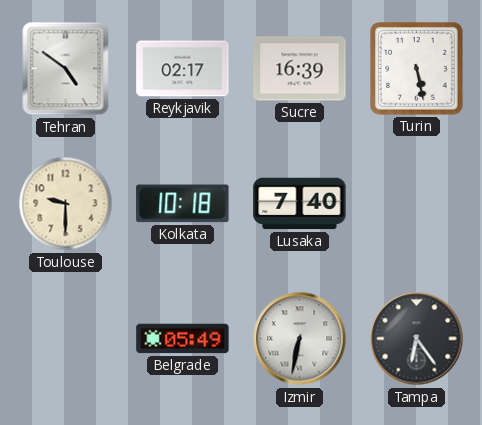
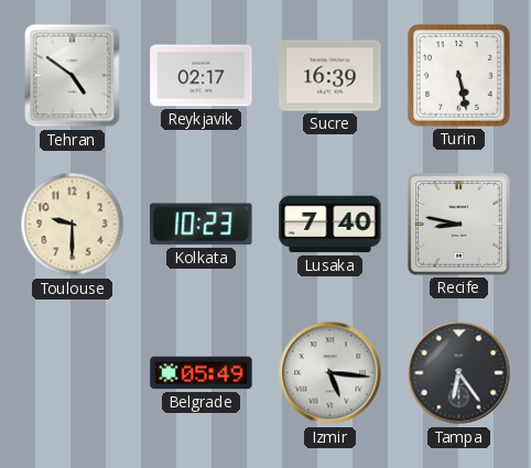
Kolkata: 10:18 -> 10:23
Recife: none -> 8:47
Izmir: 6:32 -> 5:16
